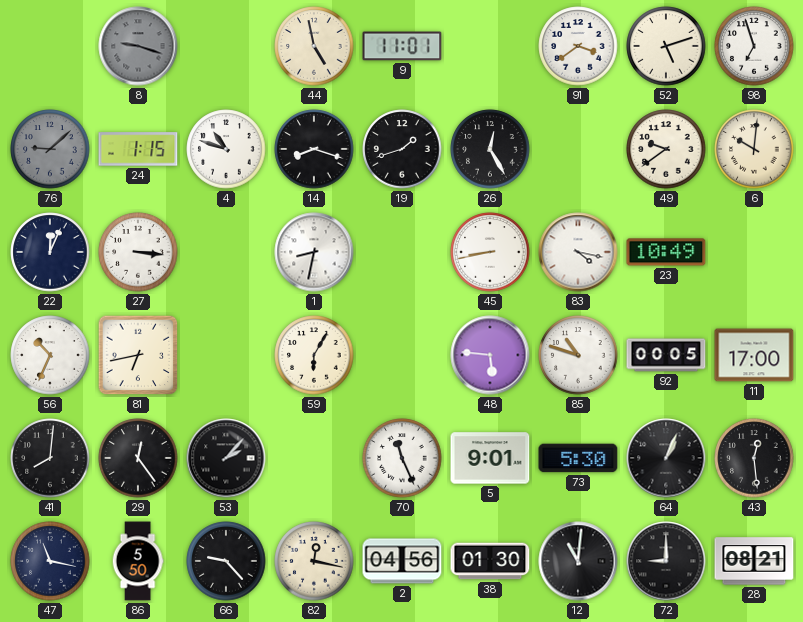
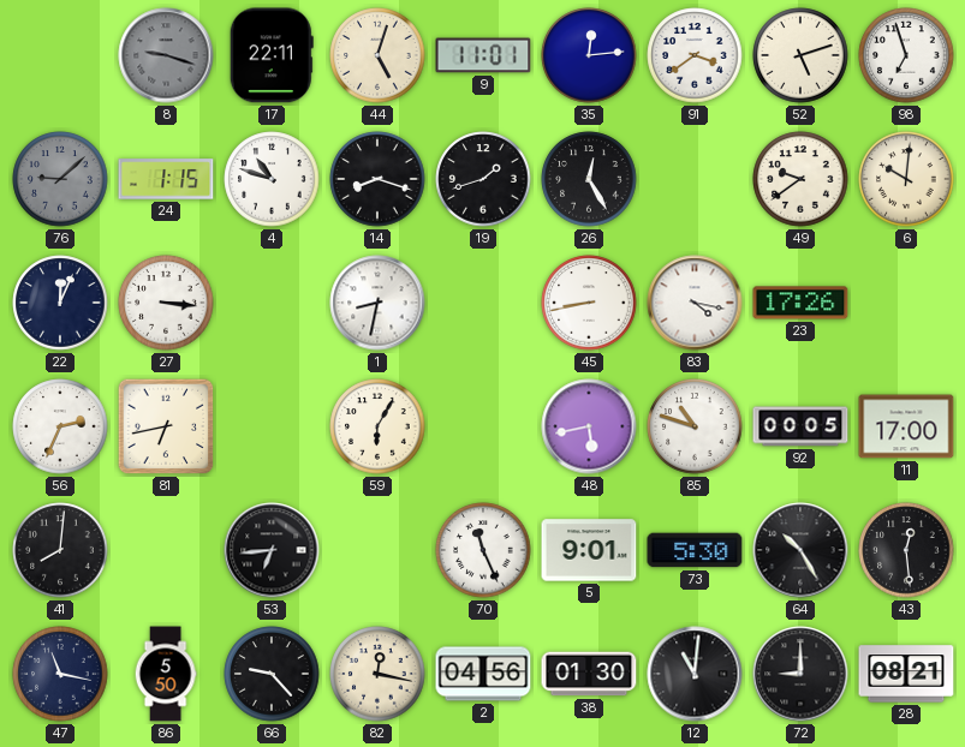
17: none -> 22:11
44: 4:58 -> 5:03
35: none -> 12:14
23: 10:49 -> 17:26
56: 10:34 -> 2:34
48: 5:46 -> 5:43
29: 12:24 -> none
53: 2:07 -> 6:44
64: 1:04 -> 10:25
